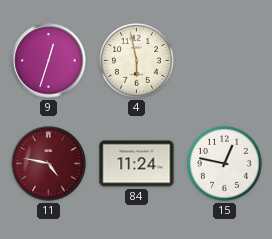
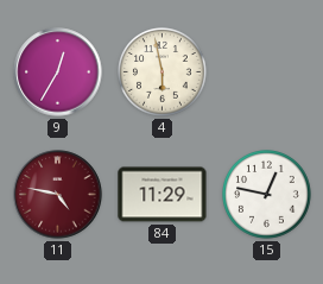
9: 12:33 -> 12:35
84: 11:24 -> 11:29
